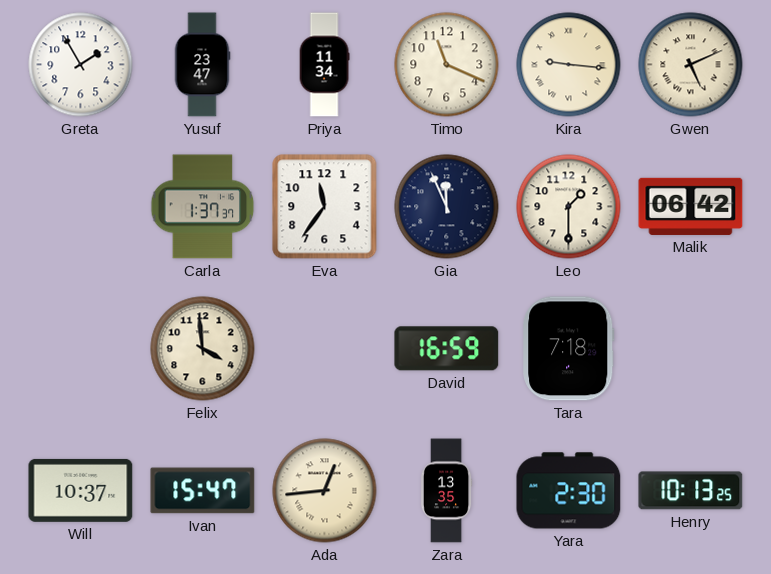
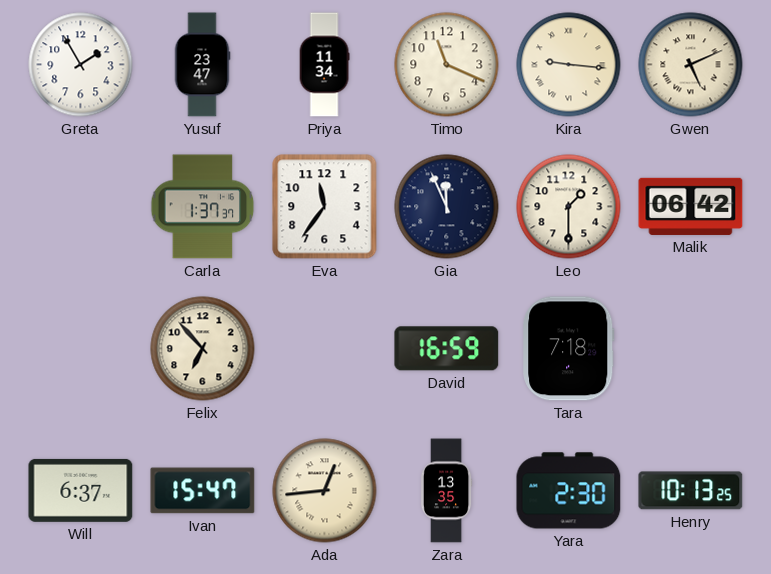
Felix: 3:59 -> 6:53
Will: 10:37 -> 6:37
